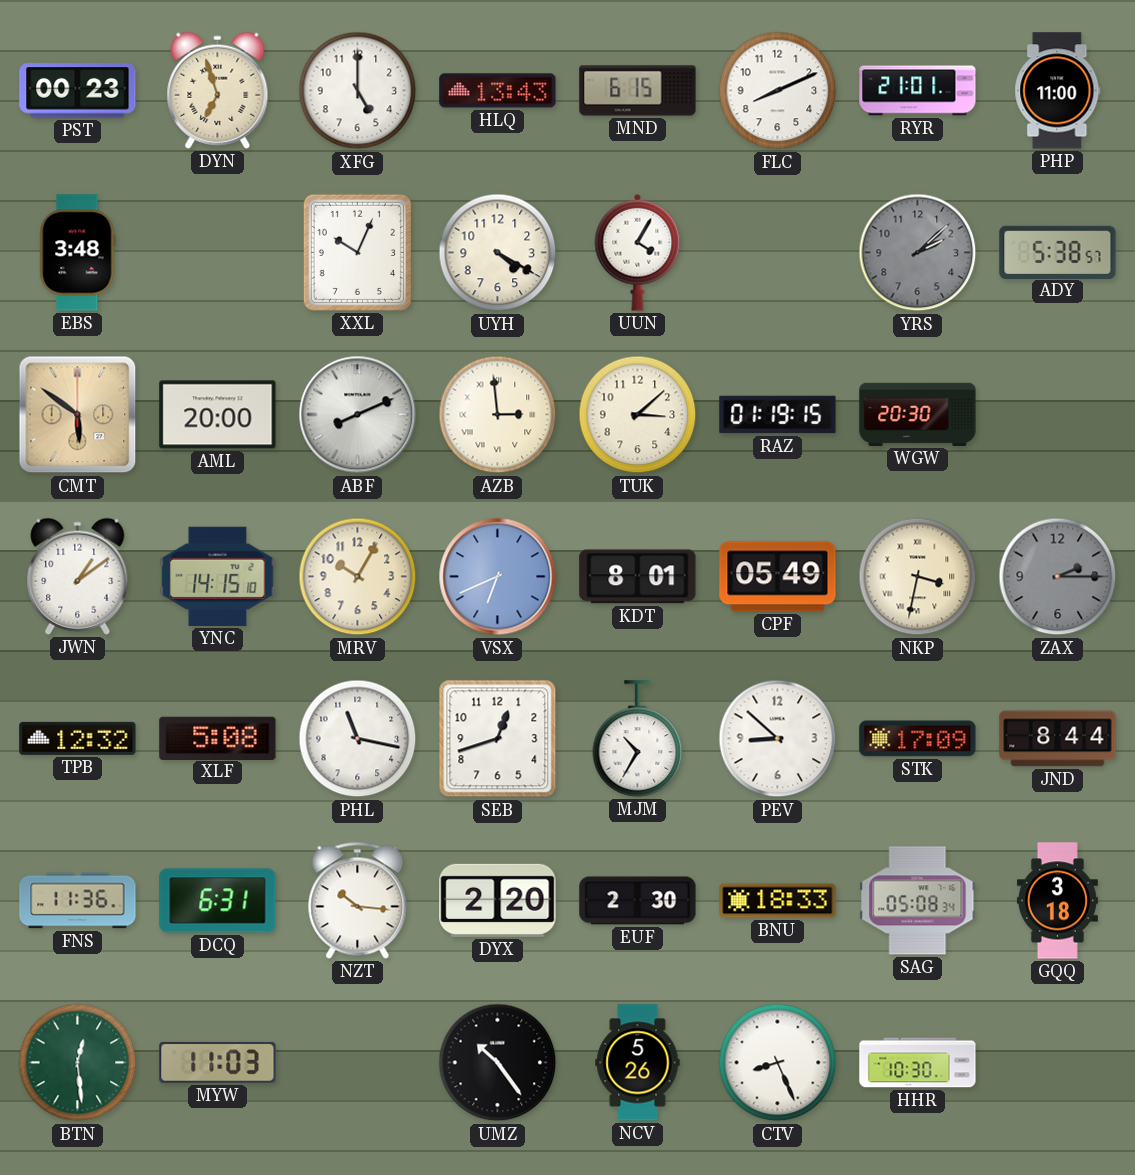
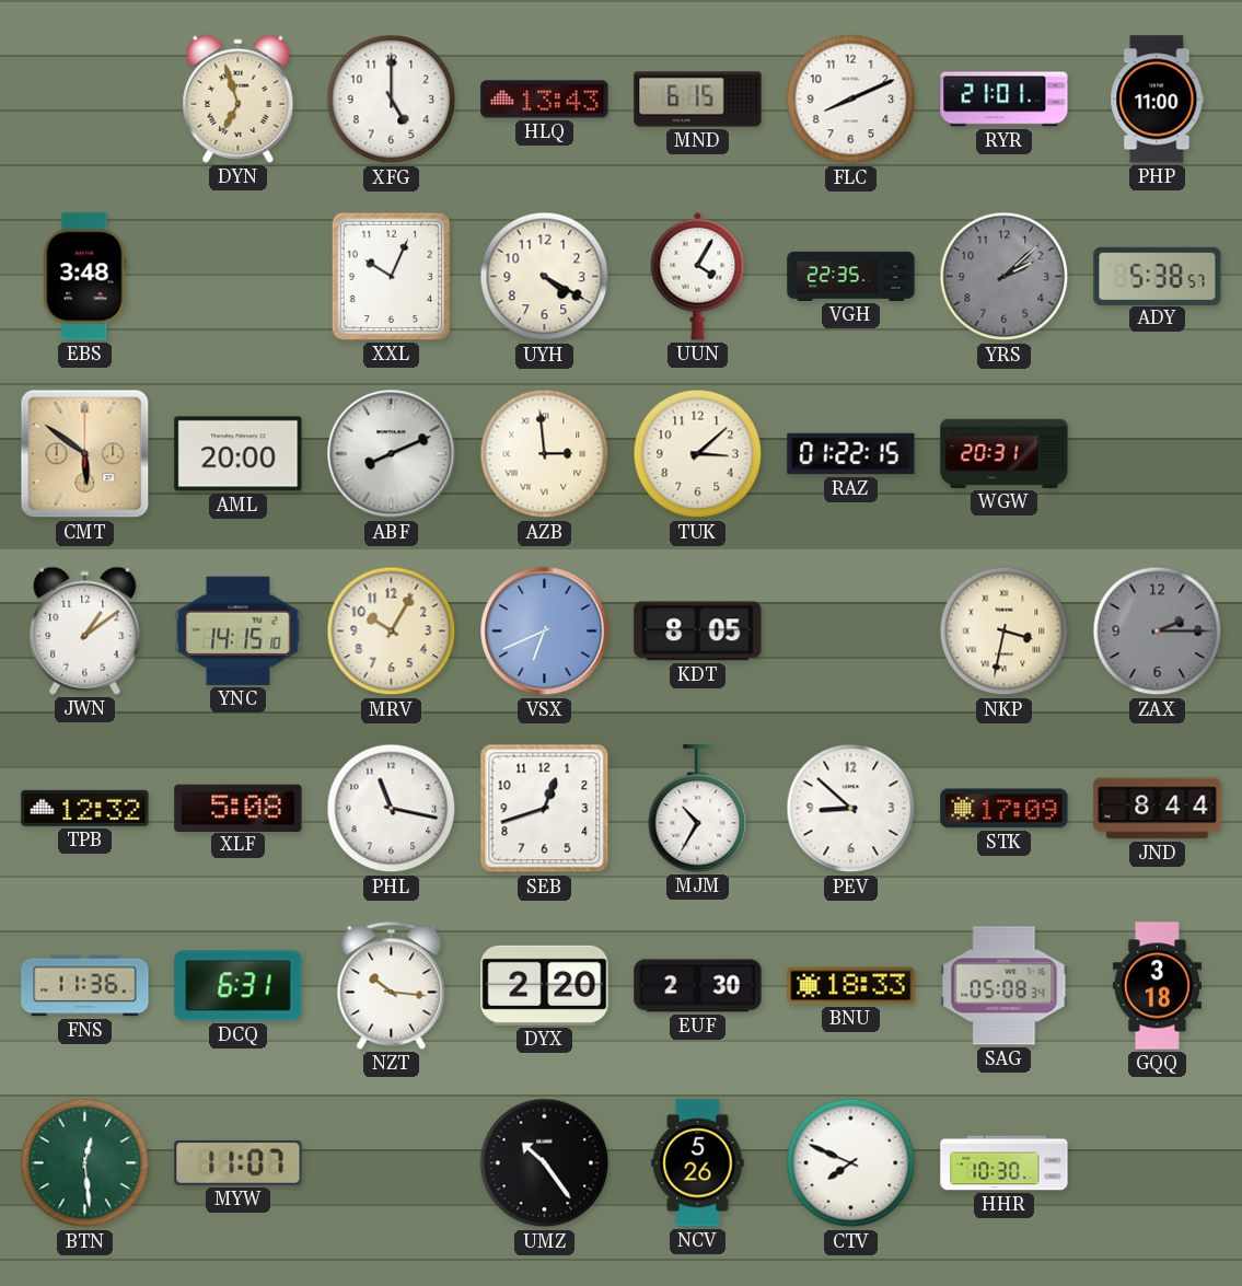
PST: 00:23 -> none
VGH: none -> 22:35
RAZ: 01:19 -> 01:22
WGW: 20:30 -> 20:31
KDT: 8:01 -> 8:05
CPF: 05:49 -> none
MYW: 11:03 -> 11:07
CTV: 8:26 -> 7:49
